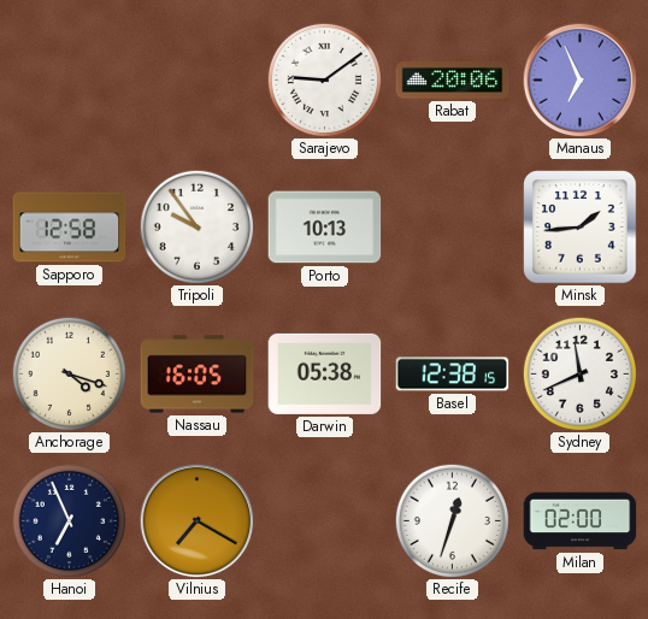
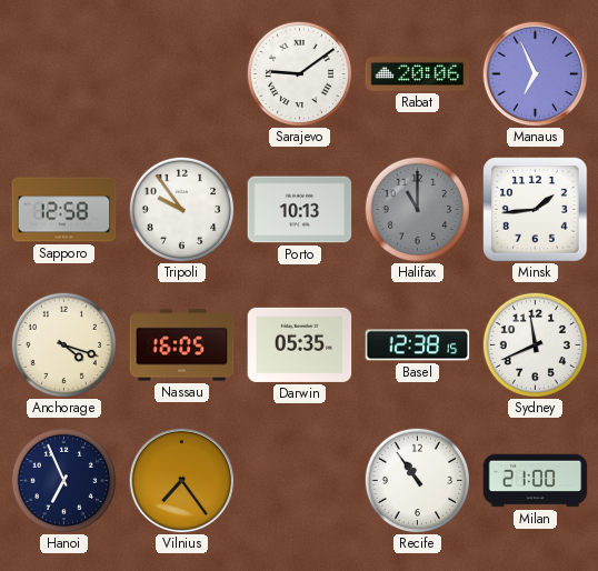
Halifax: none -> 11:00
Darwin: 05:38 -> 05:35
Vilnius: 7:20 -> 7:24
Recife: 12:33 -> 10:54
Milan: 02:00 -> 21:00
